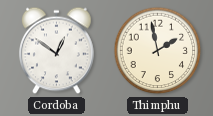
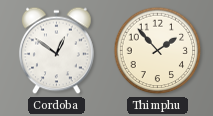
Thimphu: 1:58 -> 1:53
